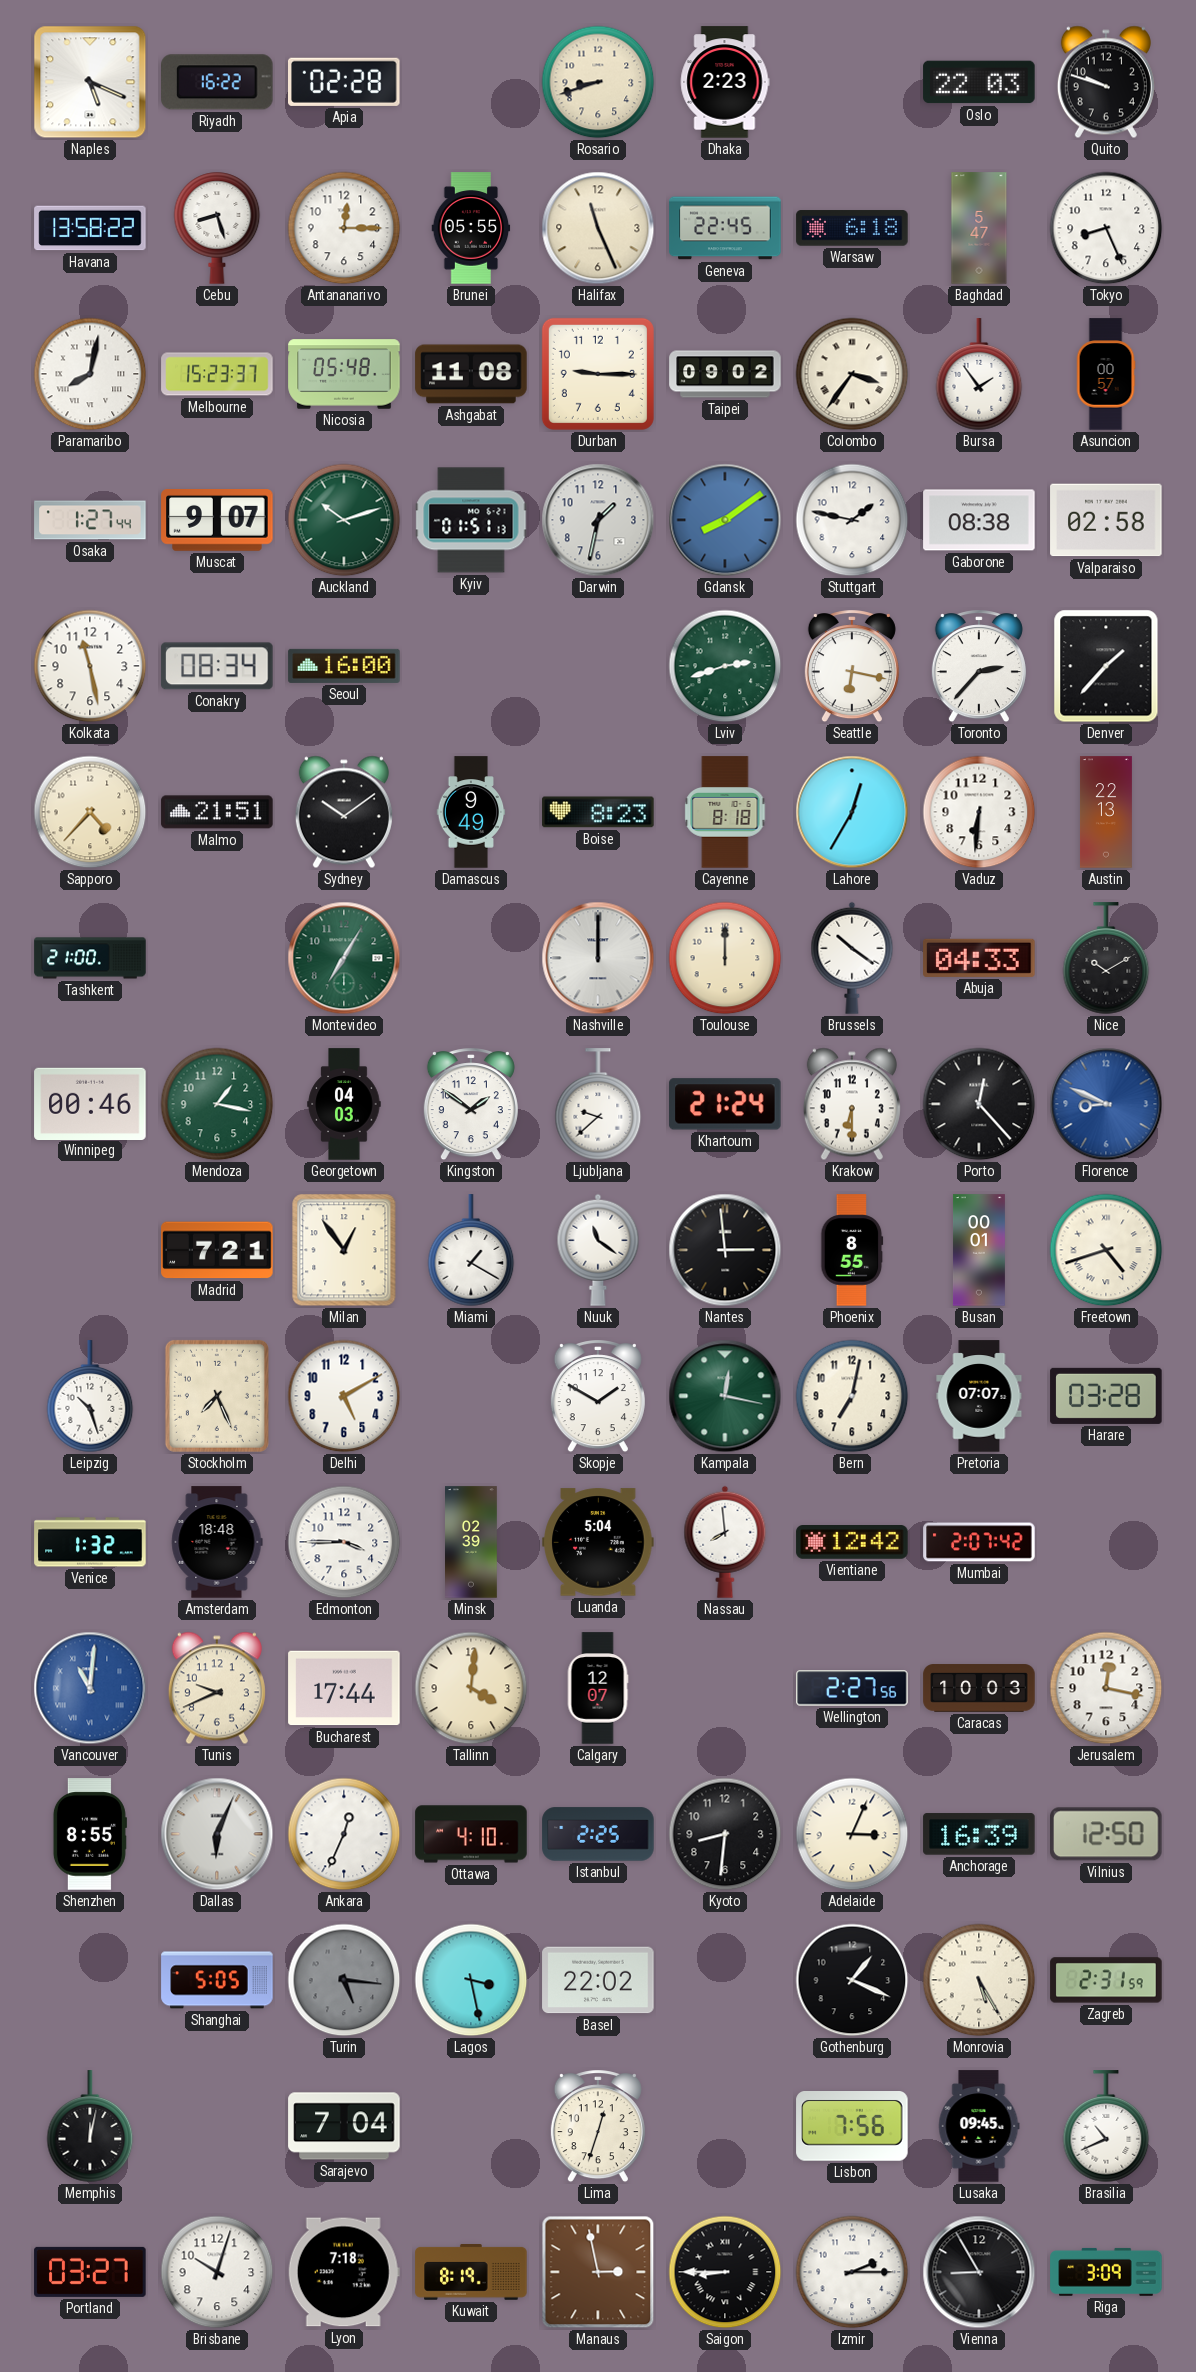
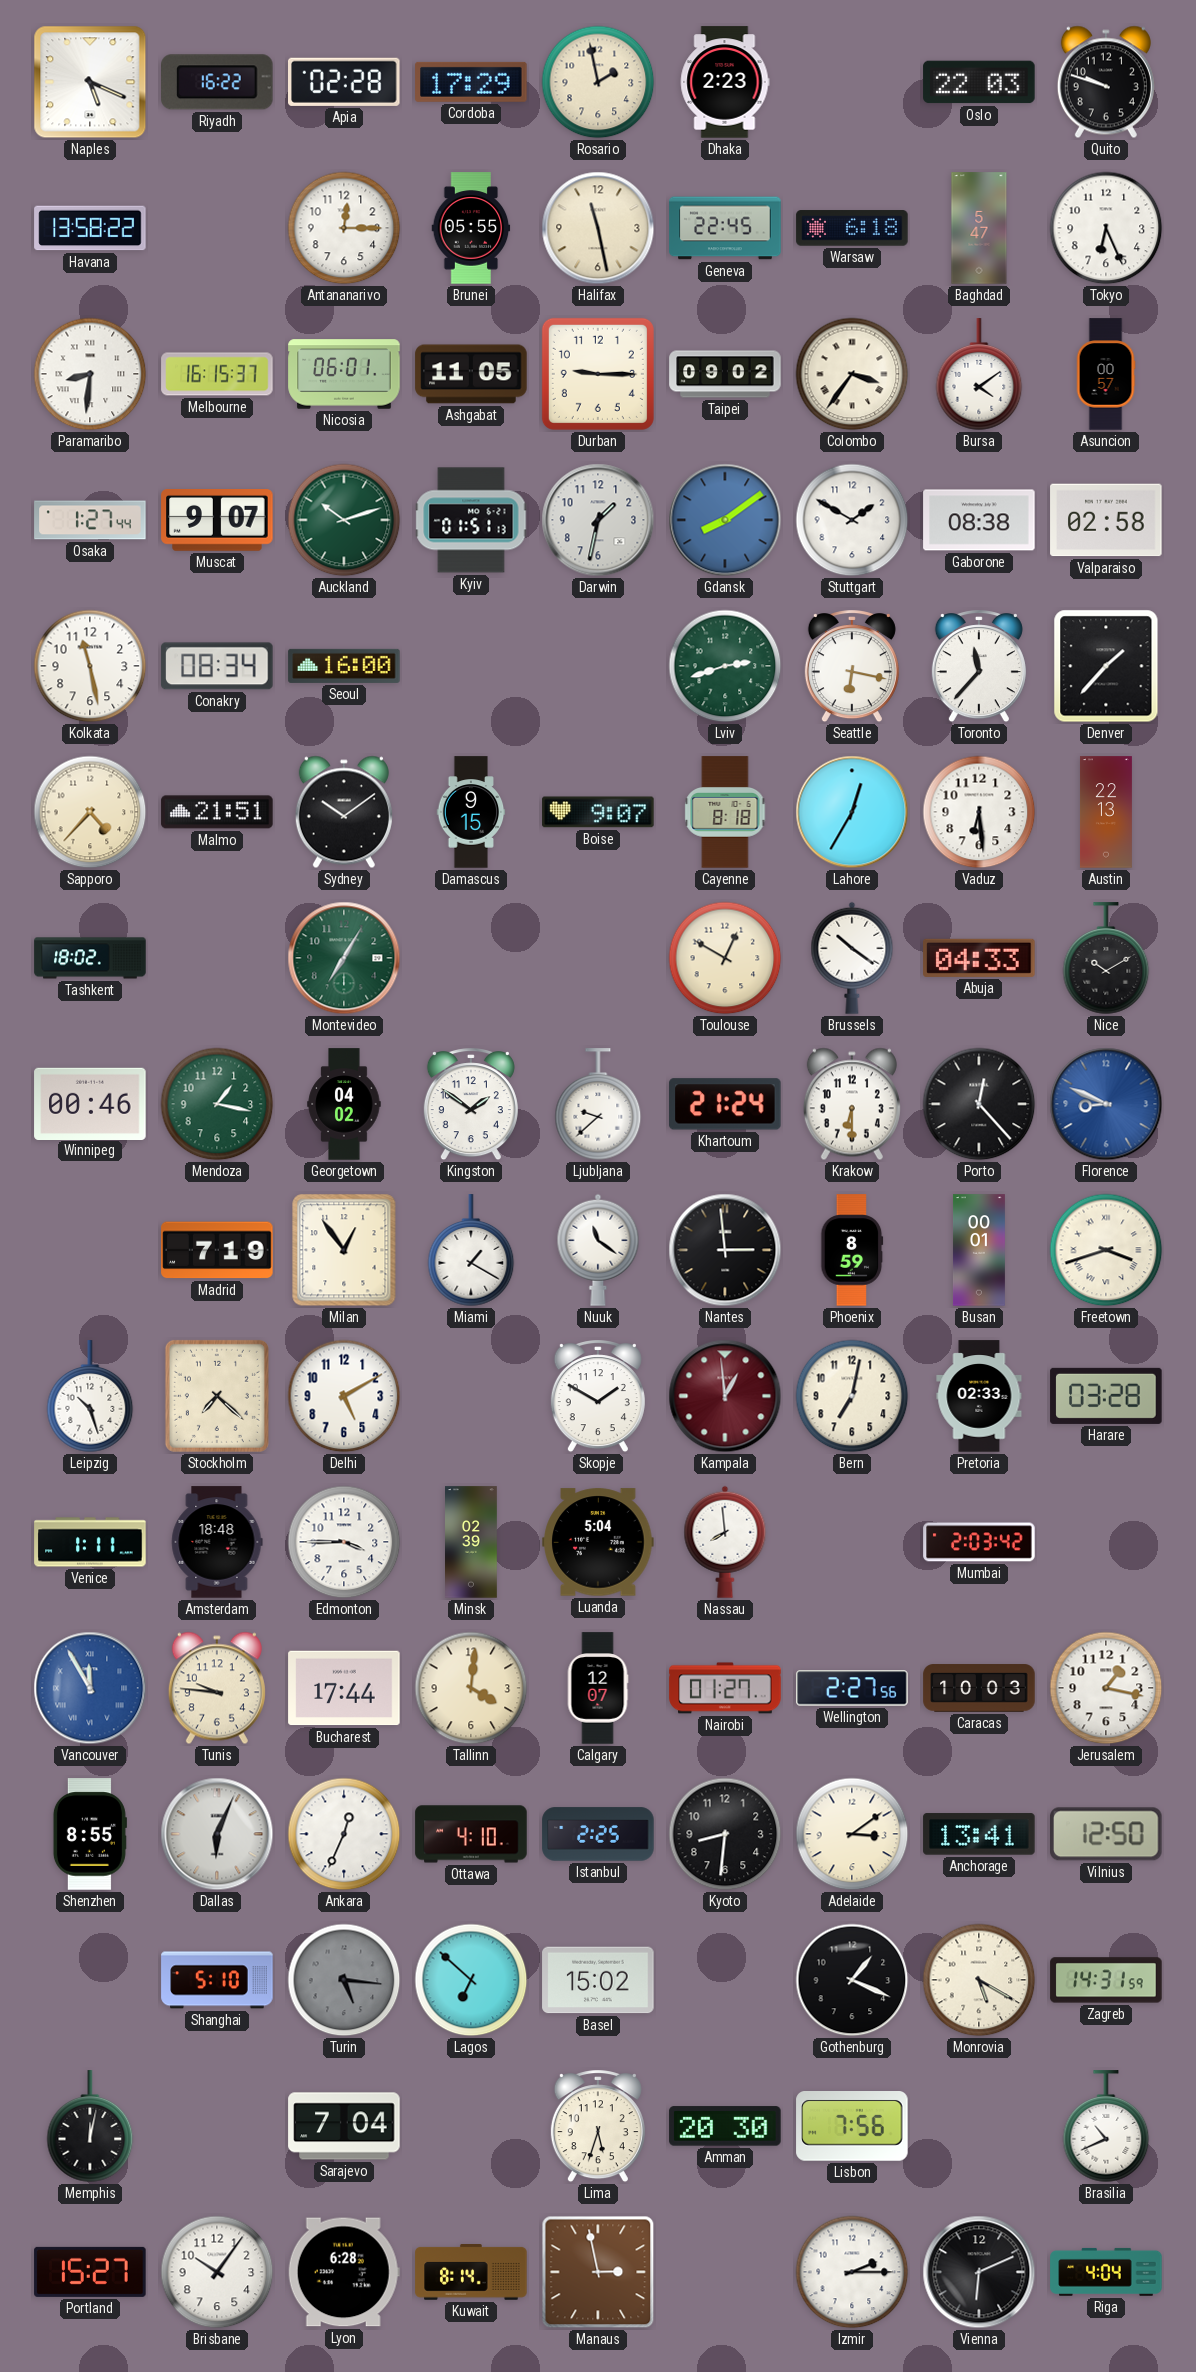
Cordoba: none -> 17:29
Rosario: 8:42 -> 1:58
Cebu: 8:27 -> none
Halifax: 11:26 -> 11:28
Tokyo: 8:26 -> 6:26
Paramaribo: 8:02 -> 8:31
Melbourne: 15:23 -> 16:15
Nicosia: 05:48 -> 06:01
Ashgabat: 11:08 -> 11:05
Bursa: 1:54 -> 4:09
Stuttgart: 1:47 -> 1:50
Toronto: 2:37 -> 11:37
Damascus: 9:49 -> 9:15
Boise: 8:23 -> 9:07
Vaduz: 6:31 -> 6:29
Tashkent: 21:00 -> 18:02
Nashville: 12:00 -> none
Toulouse: 12:00 -> 12:50
Georgetown: 04:03 -> 04:02
Madrid: 7:21 -> 7:19
Phoenix: 8:55 -> 8:59
Freetown: 4:42 -> 3:42
Stockholm: 7:26 -> 7:22
Kampala: 12:17 -> 12:59
Kampala dial: green -> burgundy
Pretoria: 07:07 -> 02:33
Venice: 1:32 -> 1:11
Vientiane: 12:42 -> none
Mumbai: 2:07 -> 2:03
Vancouver: 11:01 -> 11:55
Tunis: 9:41 -> 9:46
Nairobi: none -> 01:27
Jerusalem: 12:17 -> 1:17
Adelaide: 3:04 -> 3:09
Anchorage: 16:39 -> 13:41
Shanghai: 5:05 -> 5:10
Lagos: 3:28 -> 6:52
Basel: 22:02 -> 15:02
Monrovia: 5:25 -> 5:20
Zagreb: 2:31 -> 14:31
Lima: 12:33 -> 5:33
Amman: none -> 20:30
Lusaka: 09:45 -> none
Portland: 03:27 -> 15:27
Brisbane: 10:03 -> 10:06
Lyon: 7:18 -> 6:28
Kuwait: 8:19 -> 8:14
Saigon: 8:45 -> none
Vienna: 8:55 -> 6:11
Riga: 3:09 -> 4:04
